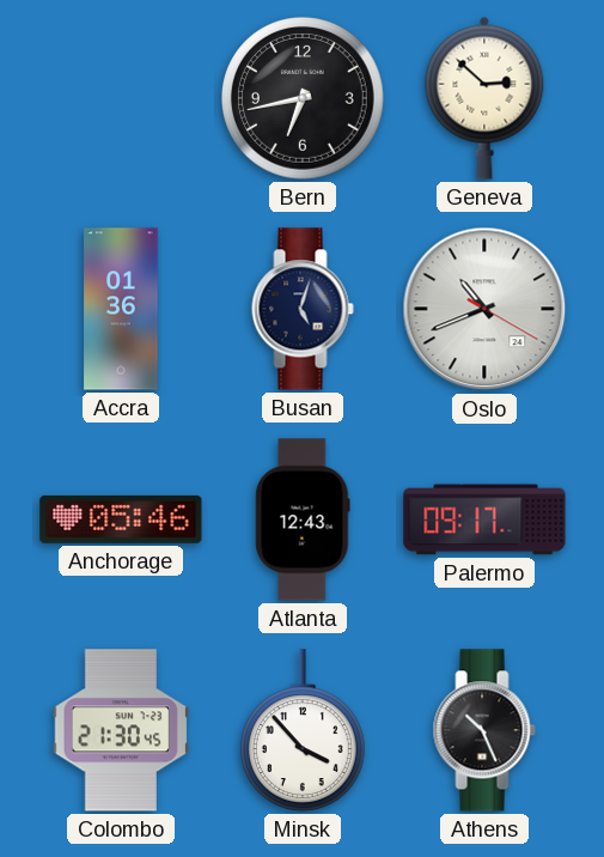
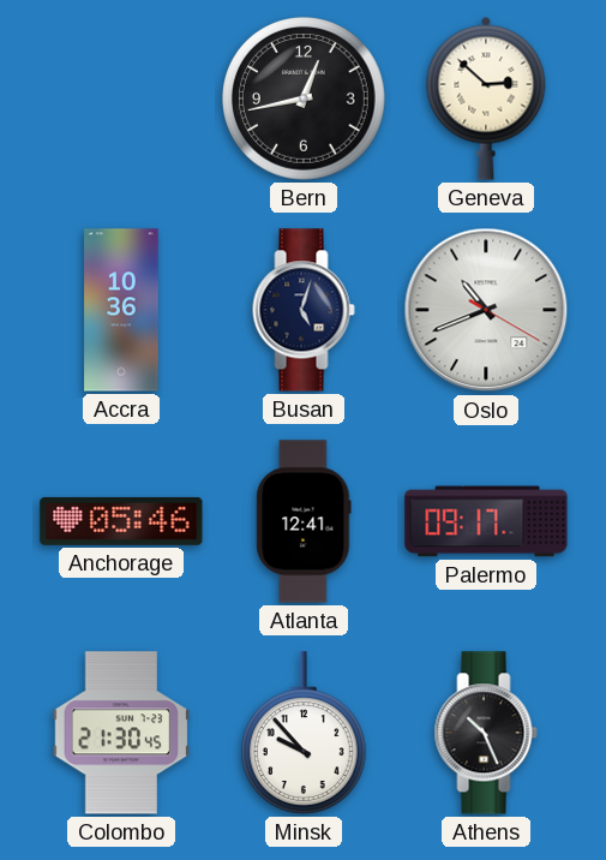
Bern: 6:43 -> 12:43
Accra: 01:36 -> 10:36
Atlanta: 12:43 -> 12:41
Minsk: 3:53 -> 9:53
